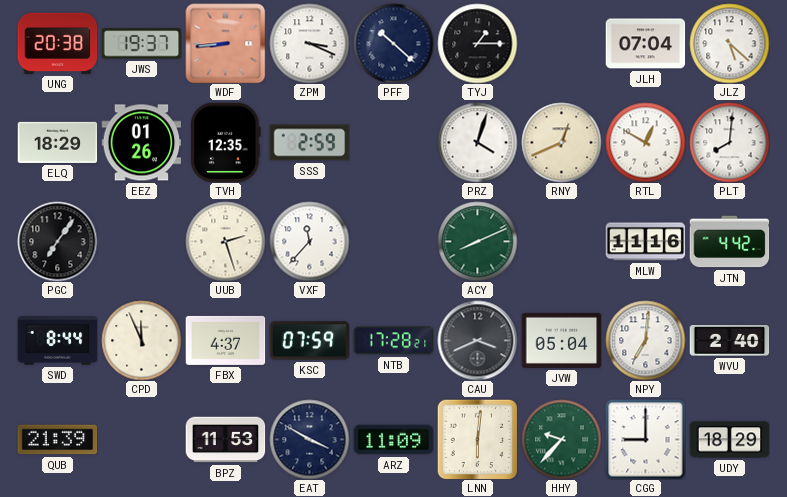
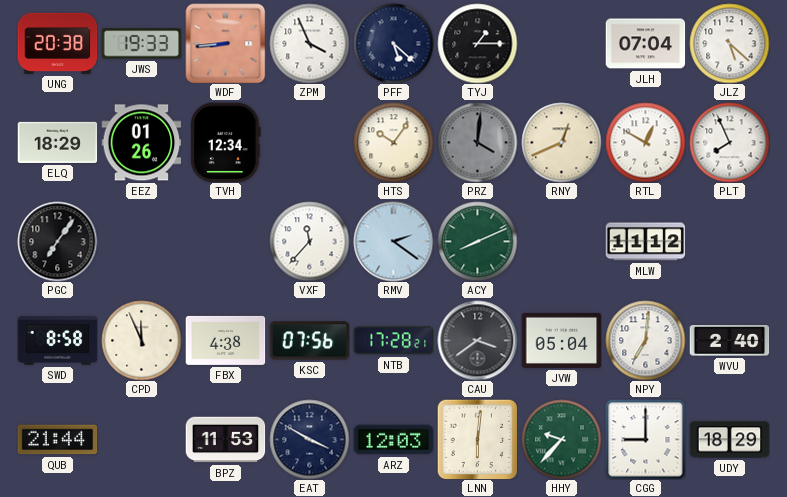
JWS: 19:37 -> 19:33
ZPM: 3:19 -> 3:56
PFF: 10:22 -> 5:22
TVH: 12:35 -> 12:34
SSS: 2:59 -> none
HTS: none -> 10:06
PRZ: 4:03 -> 4:01
PRZ dial: white -> grey
PLT: 8:01 -> 7:56
UUB: 2:27 -> none
RMV: none -> 2:21
MLW: 11:16 -> 11:12
JTN: 4:42 -> none
SWD: 8:44 -> 8:58
FBX: 4:37 -> 4:38
KSC: 07:59 -> 07:56
CAU: 3:41 -> 3:39
QUB: 21:39 -> 21:44
ARZ: 11:09 -> 12:03
